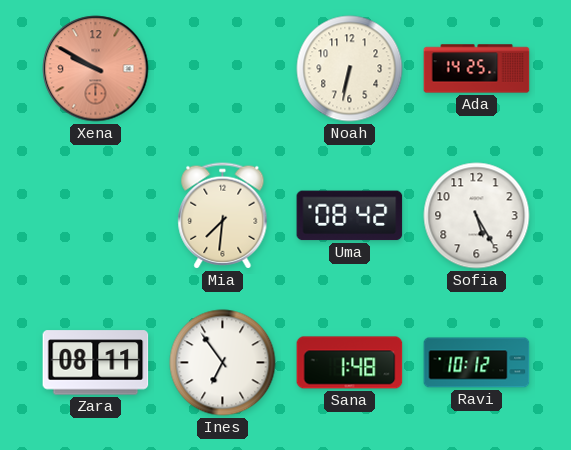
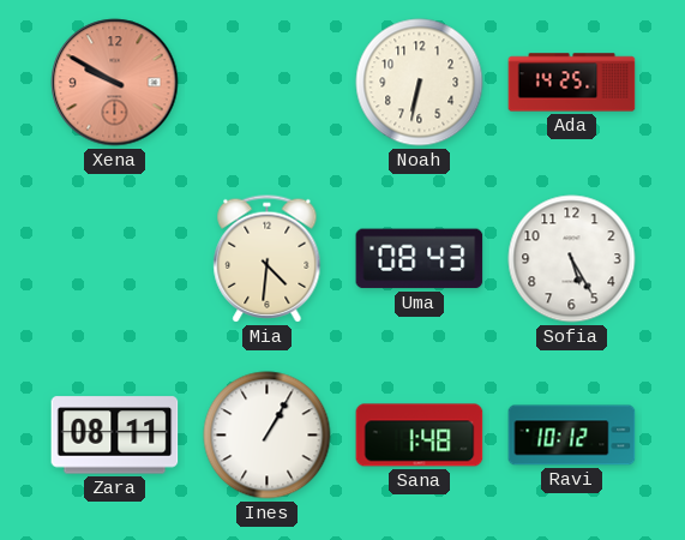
Mia: 7:31 -> 4:31
Uma: 08:42 -> 08:43
Ines: 6:54 -> 1:05
